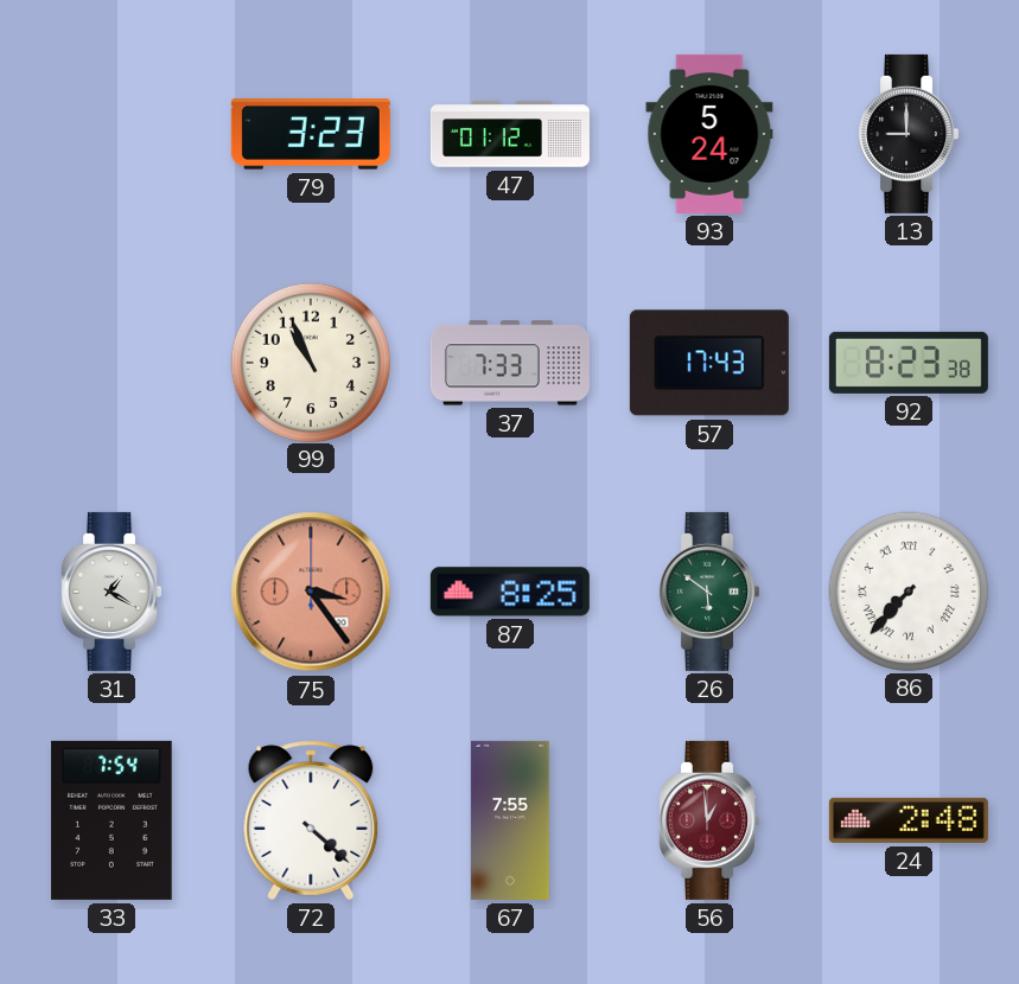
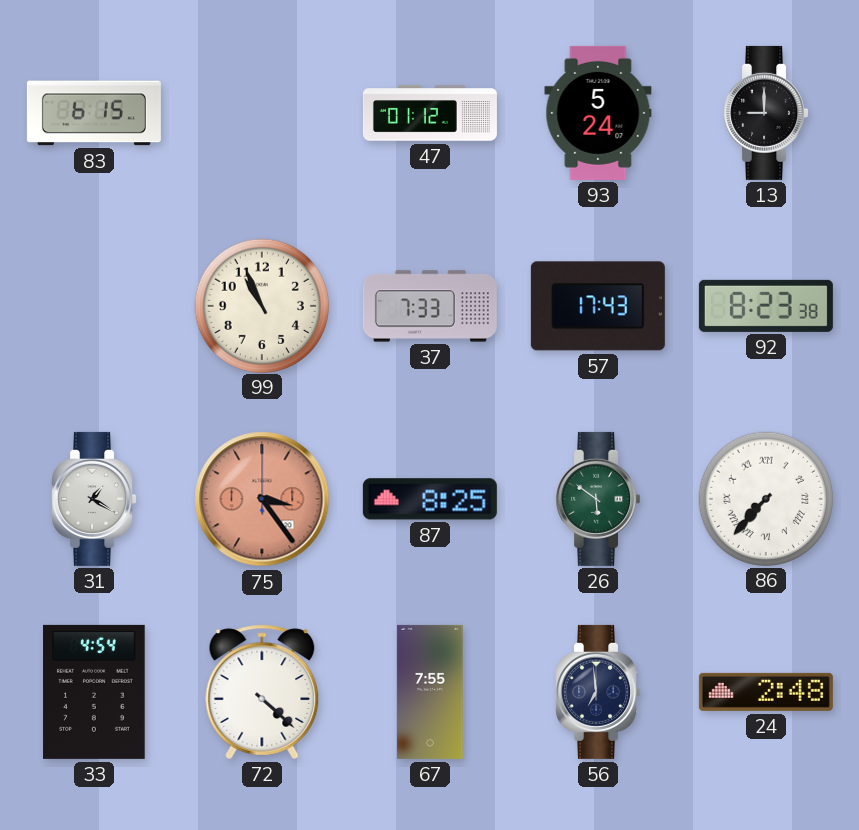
83: none -> 6:15
79: 3:23 -> none
33: 7:54 -> 4:54
56: 12:59 -> 6:59
56 dial: burgundy -> navy
